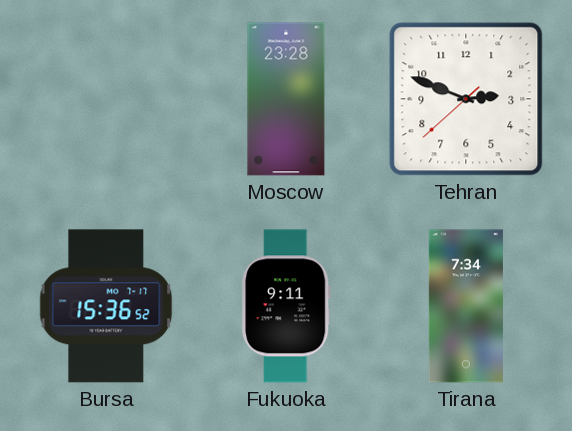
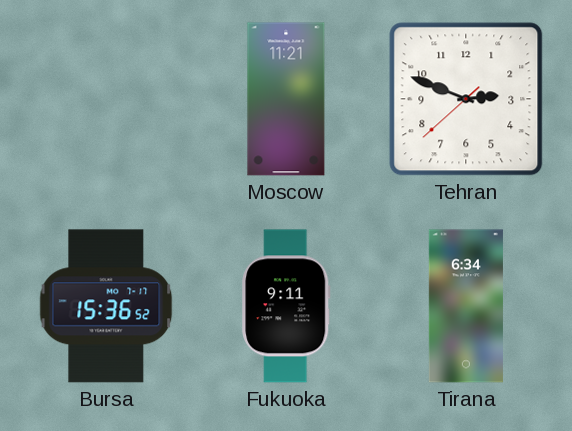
Moscow: 23:28 -> 11:21
Tirana: 7:34 -> 6:34
